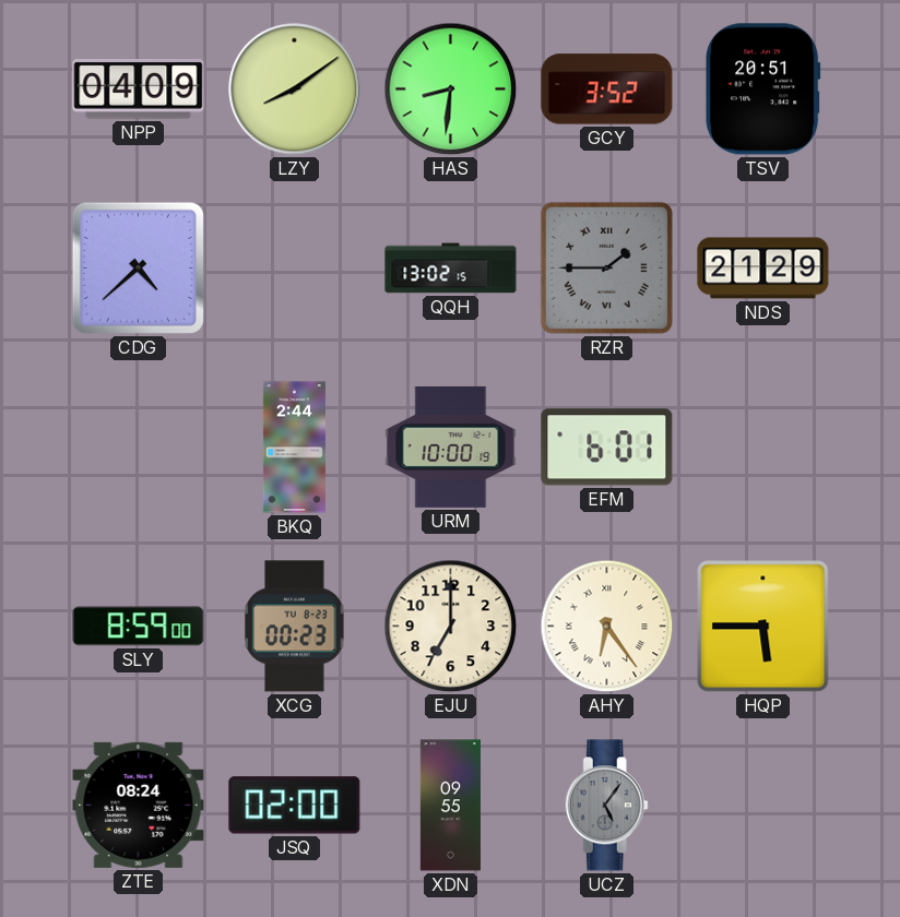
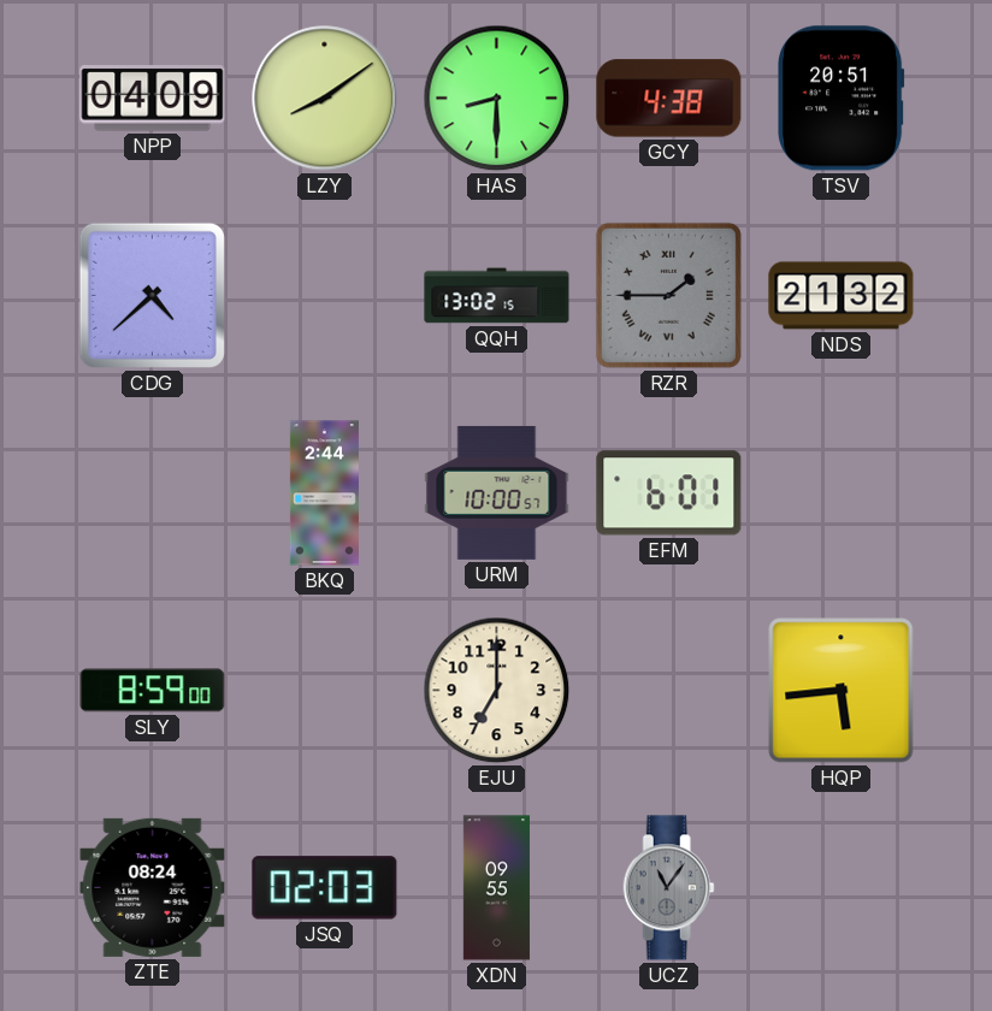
HAS: 8:31 -> 8:30
GCY: 3:52 -> 4:38
NDS: 21:29 -> 21:32
URM: 10:00:19 -> 10:00:57
XCG: 00:23 -> none
AHY: 6:24 -> none
HQP: 5:45 -> 5:44
JSQ: 02:00 -> 02:03
UCZ: 5:06 -> 11:06
